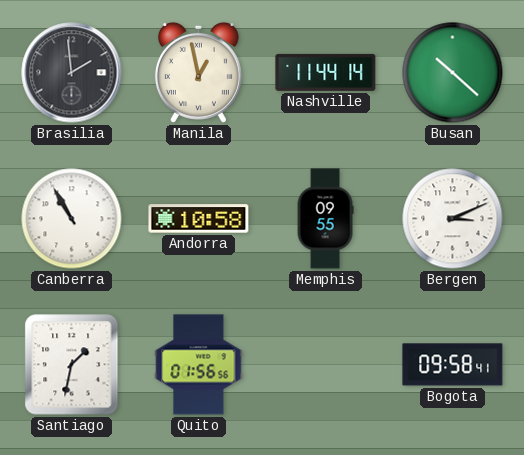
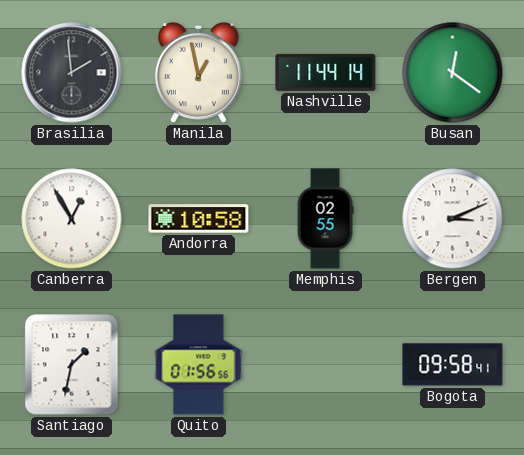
Busan: 10:22 -> 12:21
Canberra: 10:55 -> 12:55
Memphis: 09:55 -> 02:55
